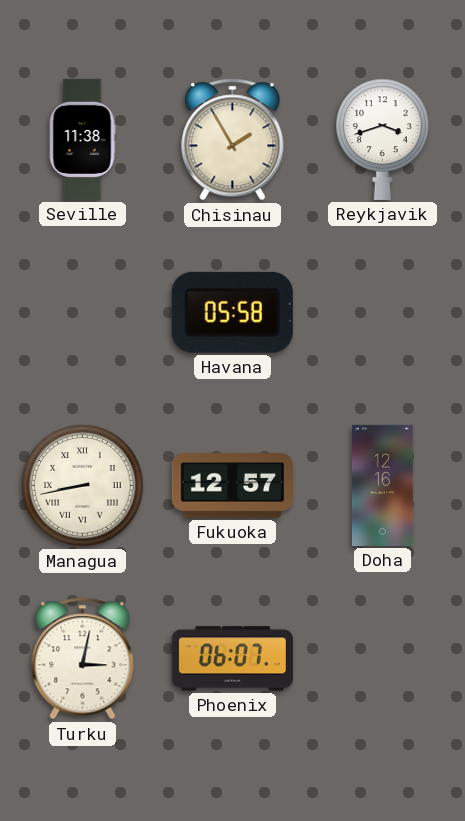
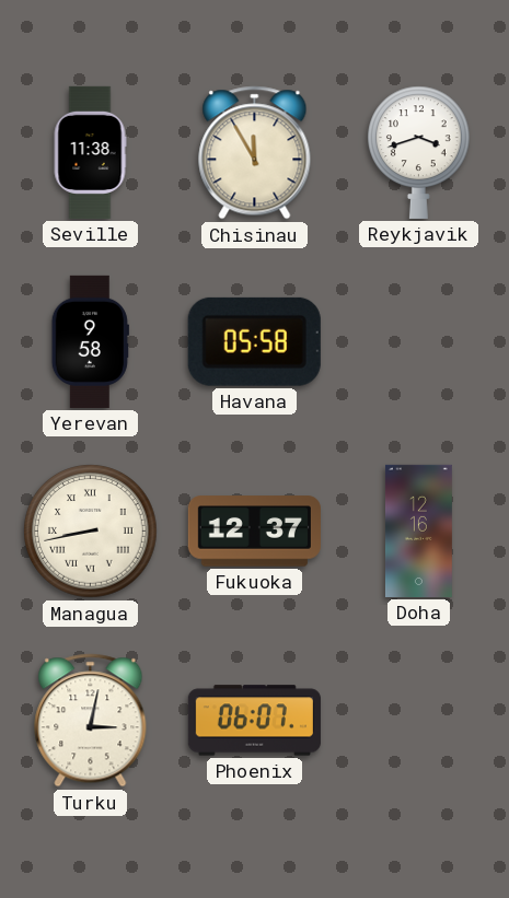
Chisinau: 1:55 -> 11:55
Yerevan: none -> 9:58
Fukuoka: 12:57 -> 12:37
